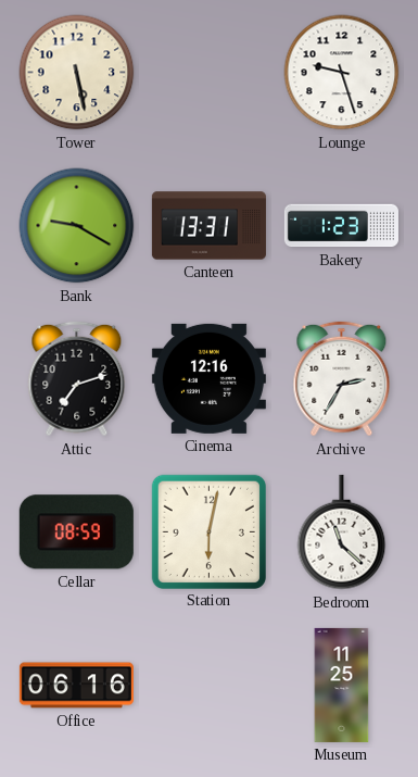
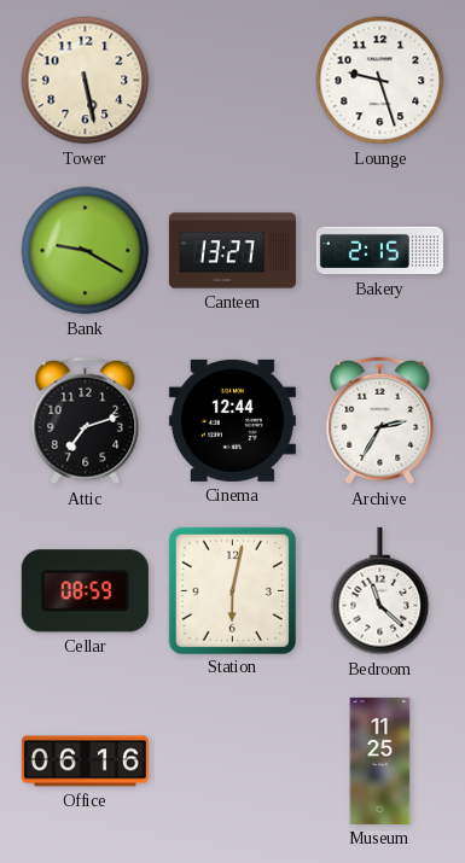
Canteen: 13:31 -> 13:27
Bakery: 1:23 -> 2:15
Cinema: 12:16 -> 12:44
